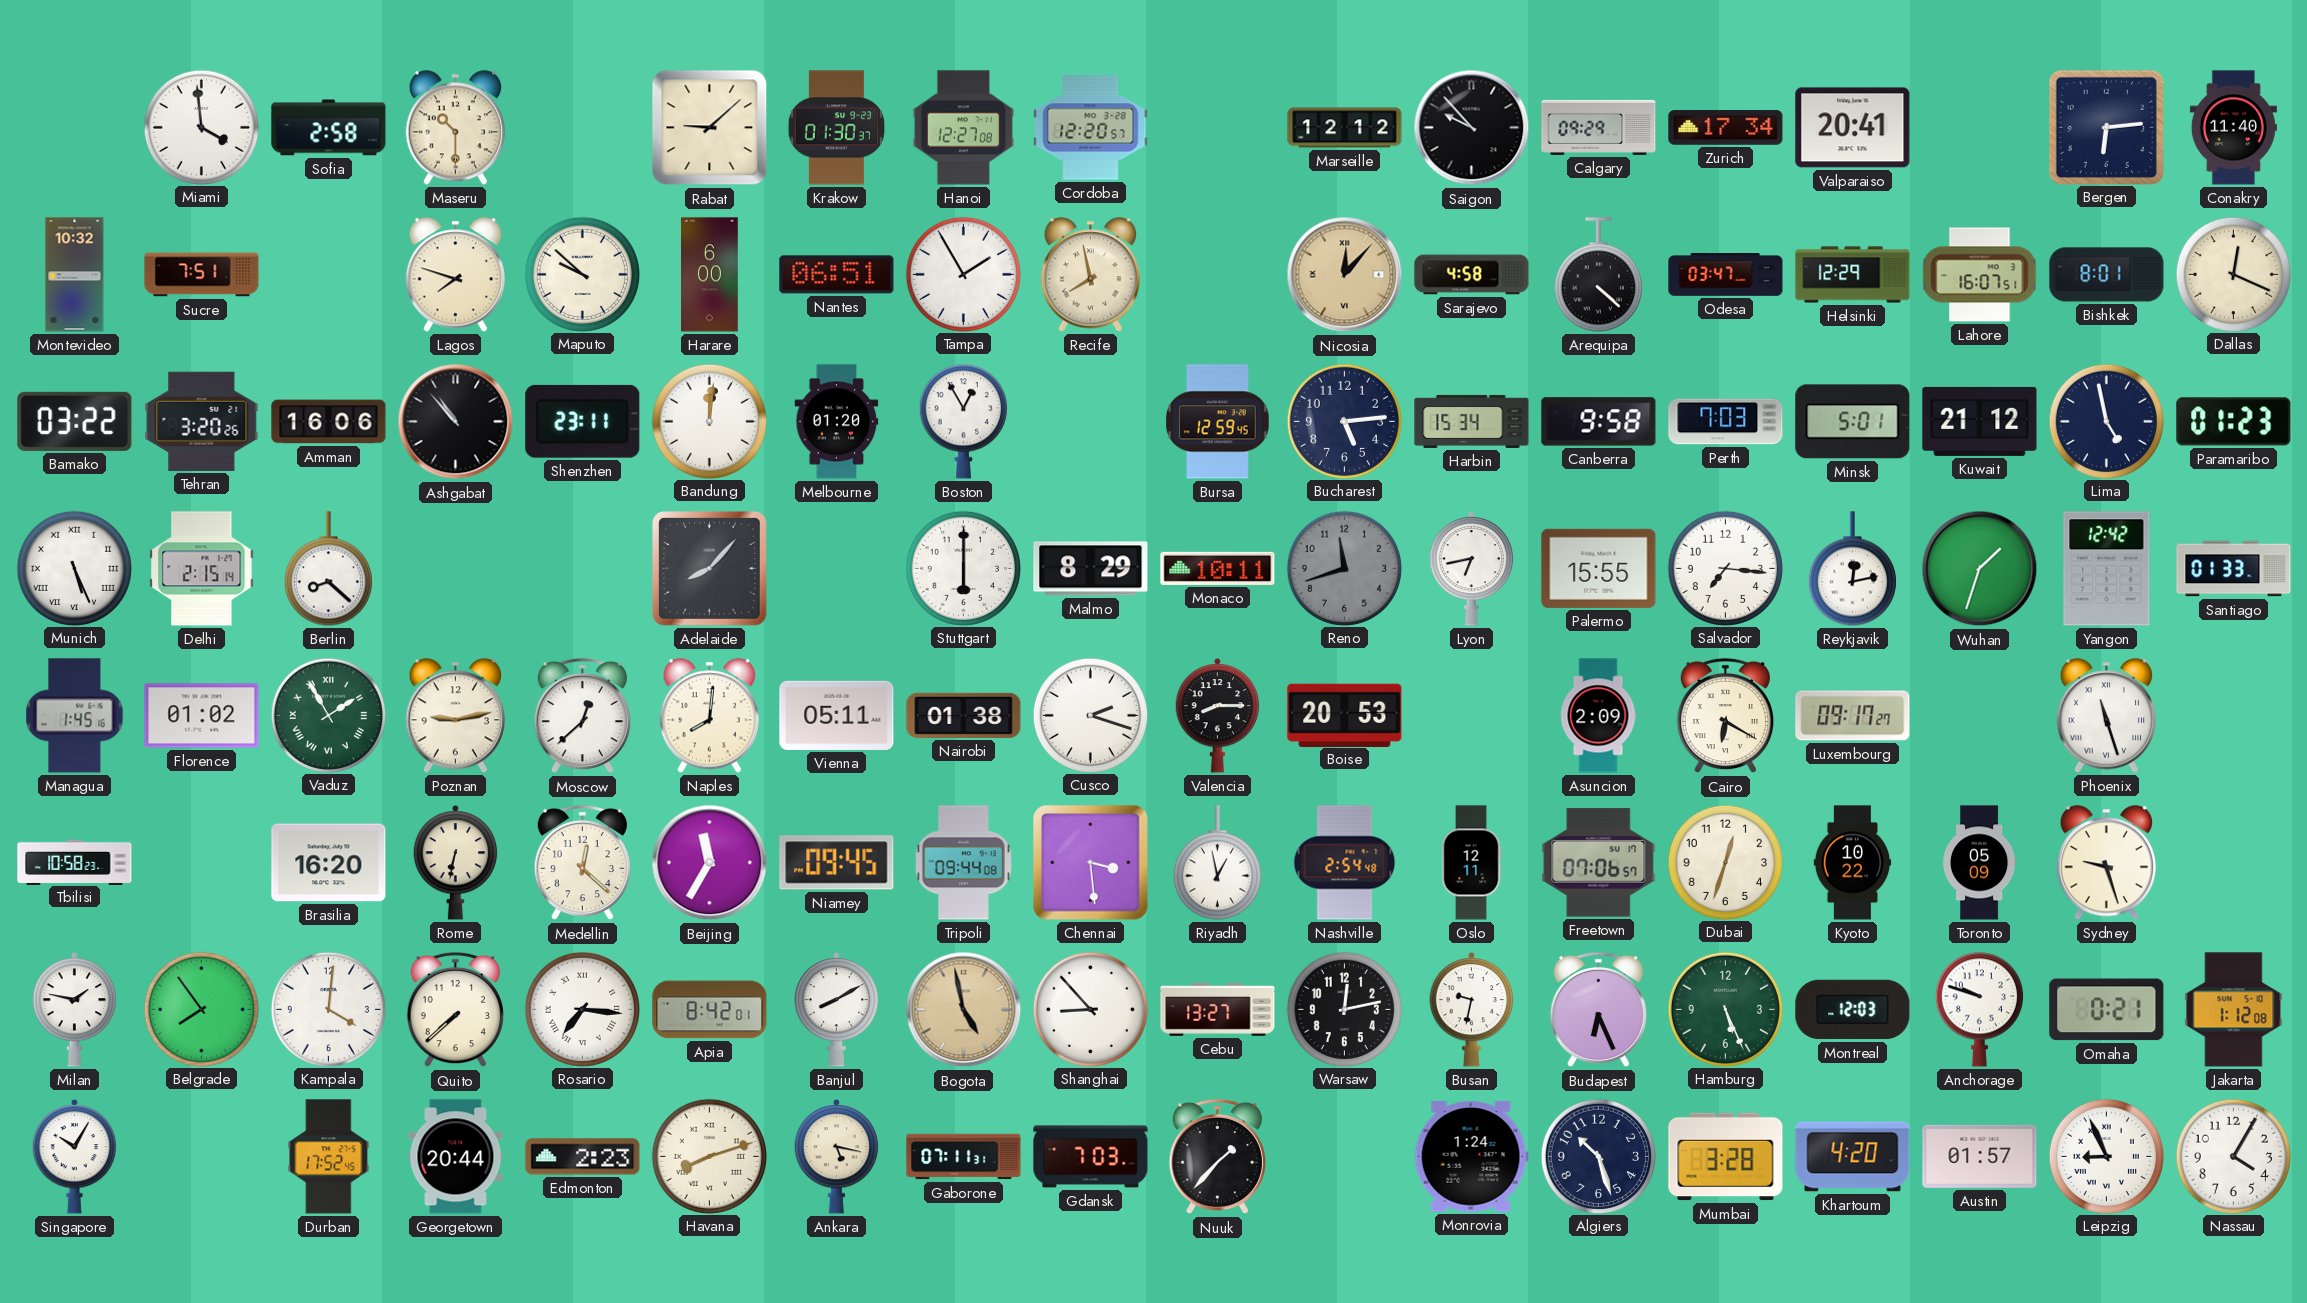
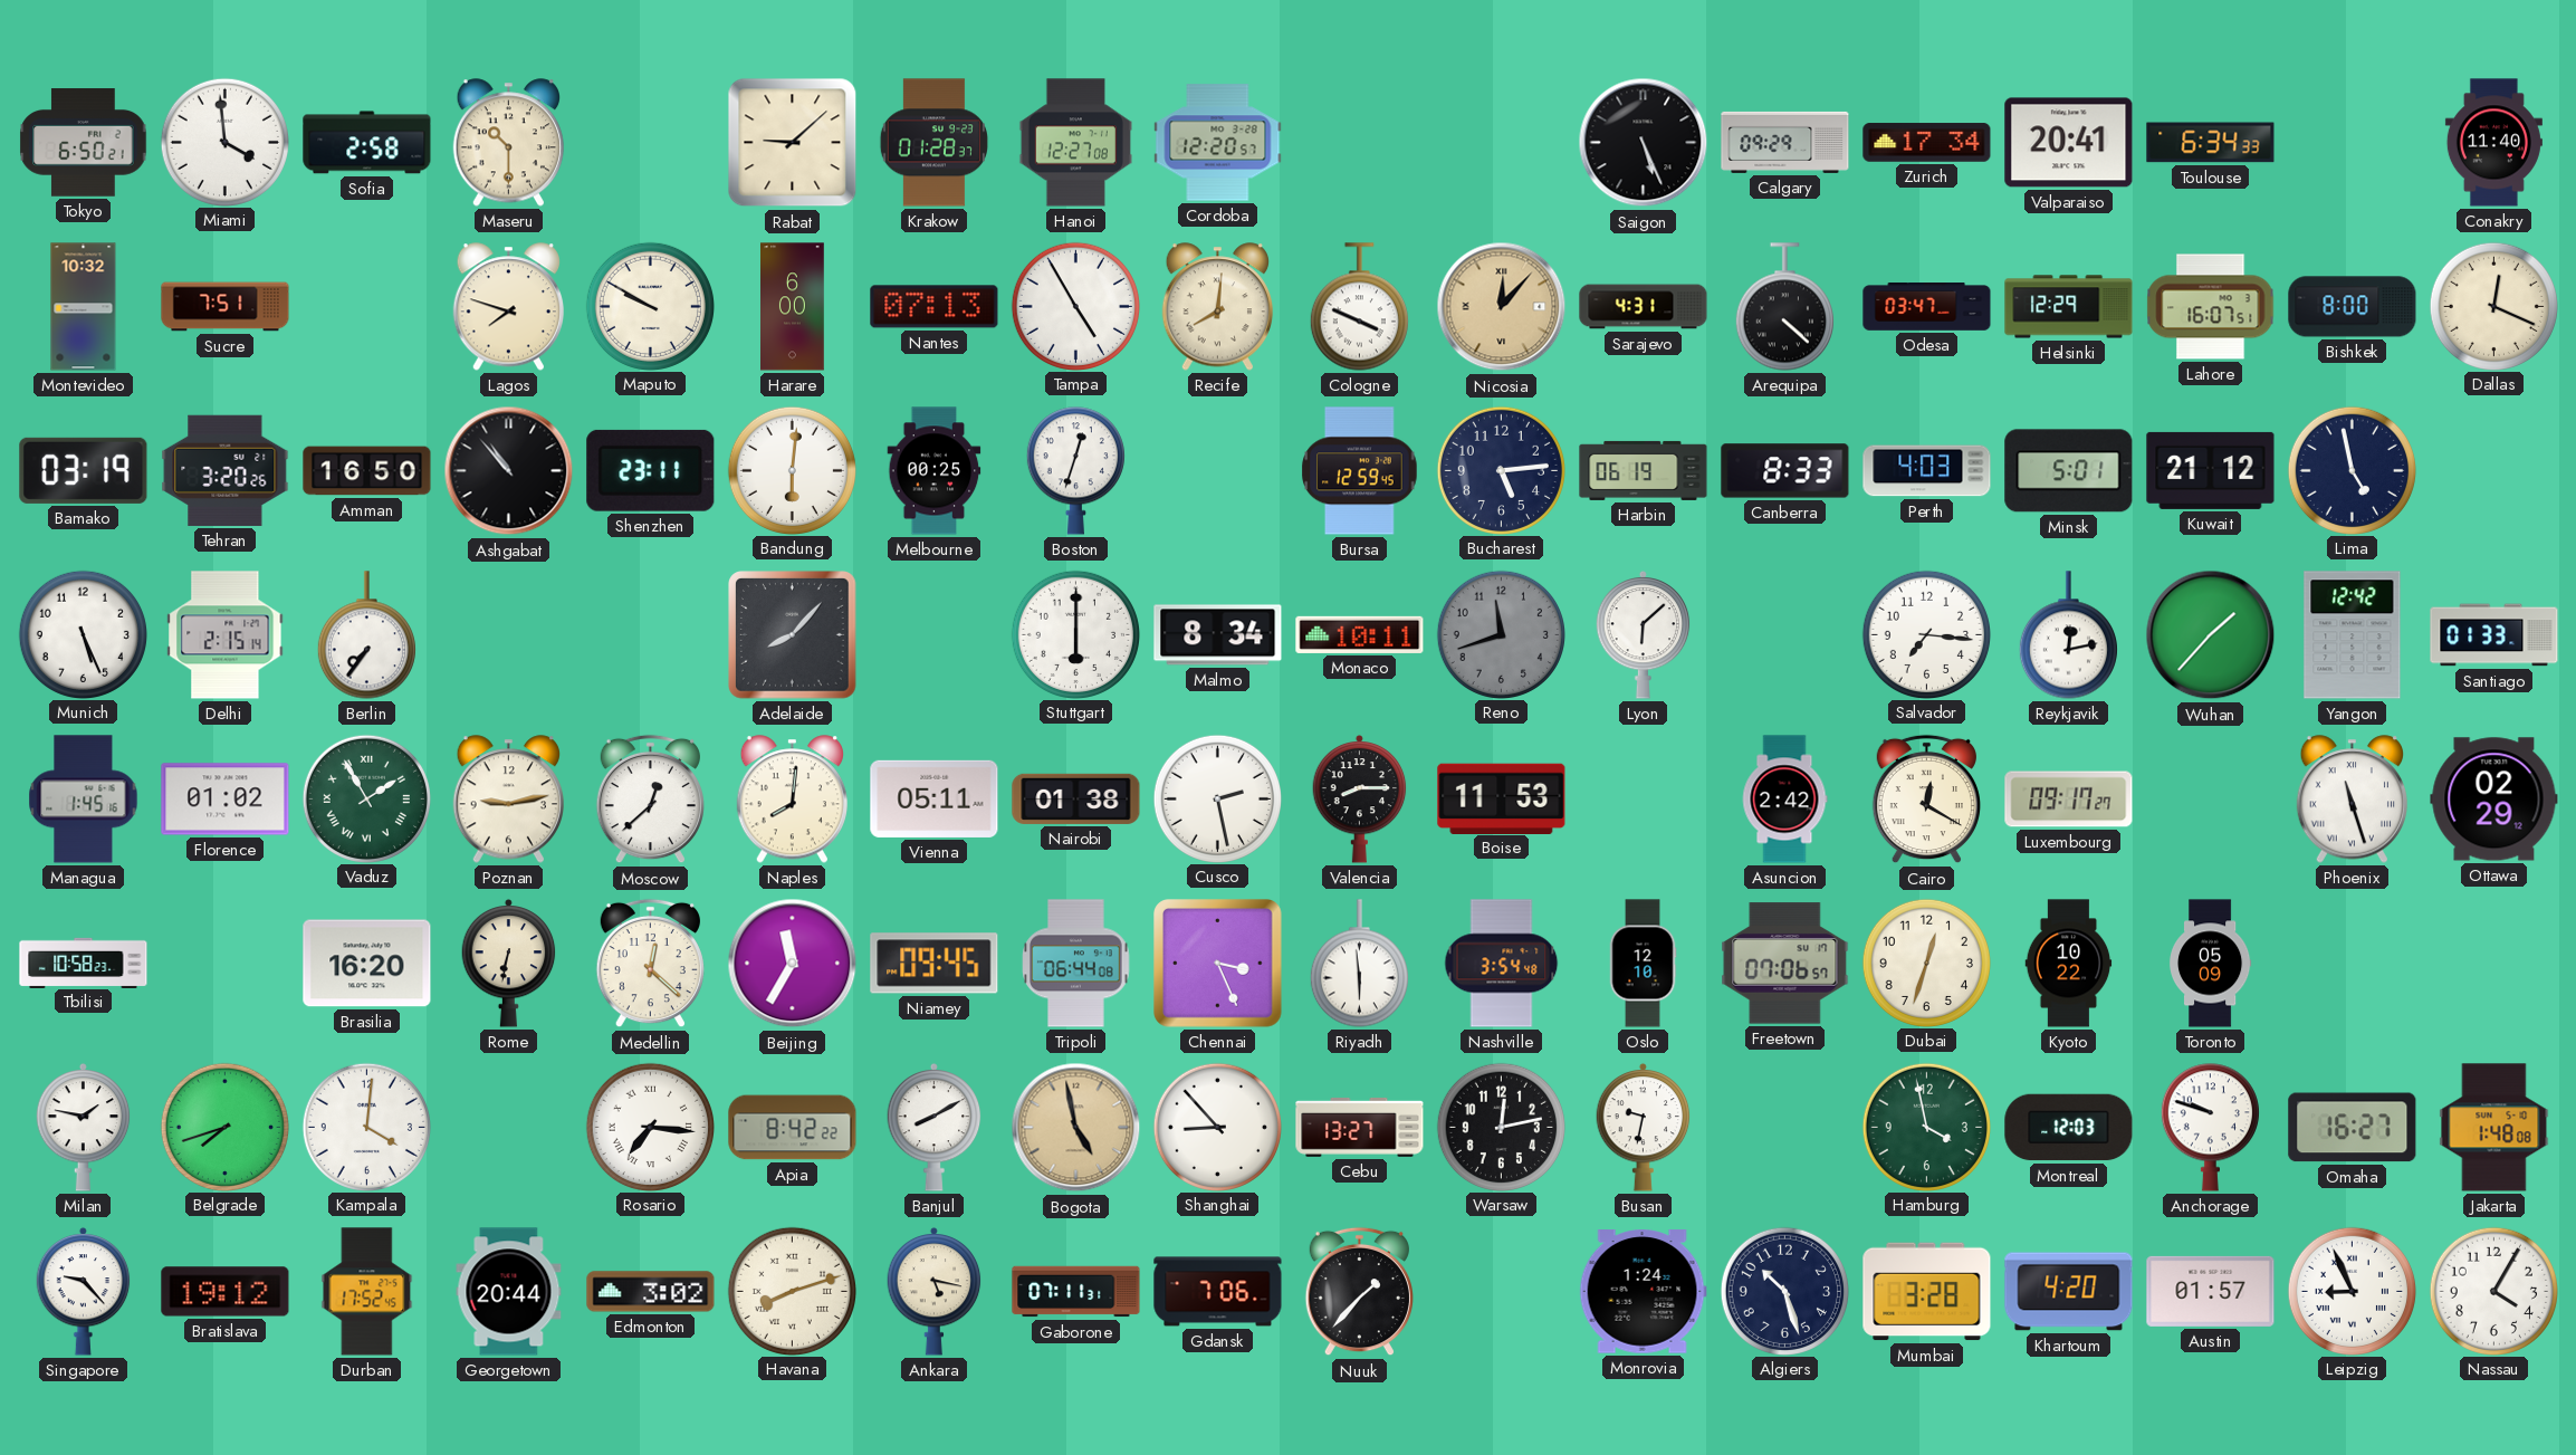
Tokyo: none -> 6:50
Krakow: 01:30 -> 01:28
Marseille: 12:12 -> none
Saigon: 9:53 -> 5:26
Toulouse: none -> 6:34
Bergen: 6:14 -> none
Maputo: 9:52 -> 9:50
Nantes: 06:51 -> 07:13
Tampa: 1:55 -> 4:55
Recife: 7:58 -> 8:01
Cologne: none -> 3:49
Sarajevo: 4:58 -> 4:31
Bishkek: 8:01 -> 8:00
Bamako: 03:22 -> 03:19
Amman: 16:06 -> 16:50
Bandung: 12:01 -> 6:01
Melbourne: 01:20 -> 00:25
Boston: 12:55 -> 12:33
Harbin: 15:34 -> 06:19
Canberra: 9:58 -> 8:33
Perth: 7:03 -> 4:03
Paramaribo: 01:23 -> none
Munich numerals: Roman -> Arabic
Berlin: 8:22 -> 7:36
Malmo: 8:29 -> 8:34
Lyon: 6:43 -> 6:08
Palermo: 15:55 -> none
Wuhan: 1:33 -> 1:37
Cusco: 2:18 -> 2:28
Boise: 20:53 -> 11:53
Asuncion: 2:09 -> 2:42
Cairo: 6:20 -> 12:20
Ottawa: none -> 02:29
Tripoli: 09:44 -> 06:44
Chennai: 3:29 -> 3:26
Riyadh: 12:58 -> 5:59
Nashville: 2:54 -> 3:54
Oslo: 12:11 -> 12:10
Sydney: 9:27 -> none
Belgrade: 7:54 -> 7:42
Quito: 7:38 -> none
Apia: 8:42:01 -> 8:42:22
Budapest: 6:26 -> none
Hamburg: 5:26 -> 3:58
Omaha: 0:21 -> 16:27
Jakarta: 1:12 -> 1:48
Singapore: 10:05 -> 9:23
Bratislava: none -> 19:12
Edmonton: 2:23 -> 3:02
Gdansk: 7:03 -> 7:06
